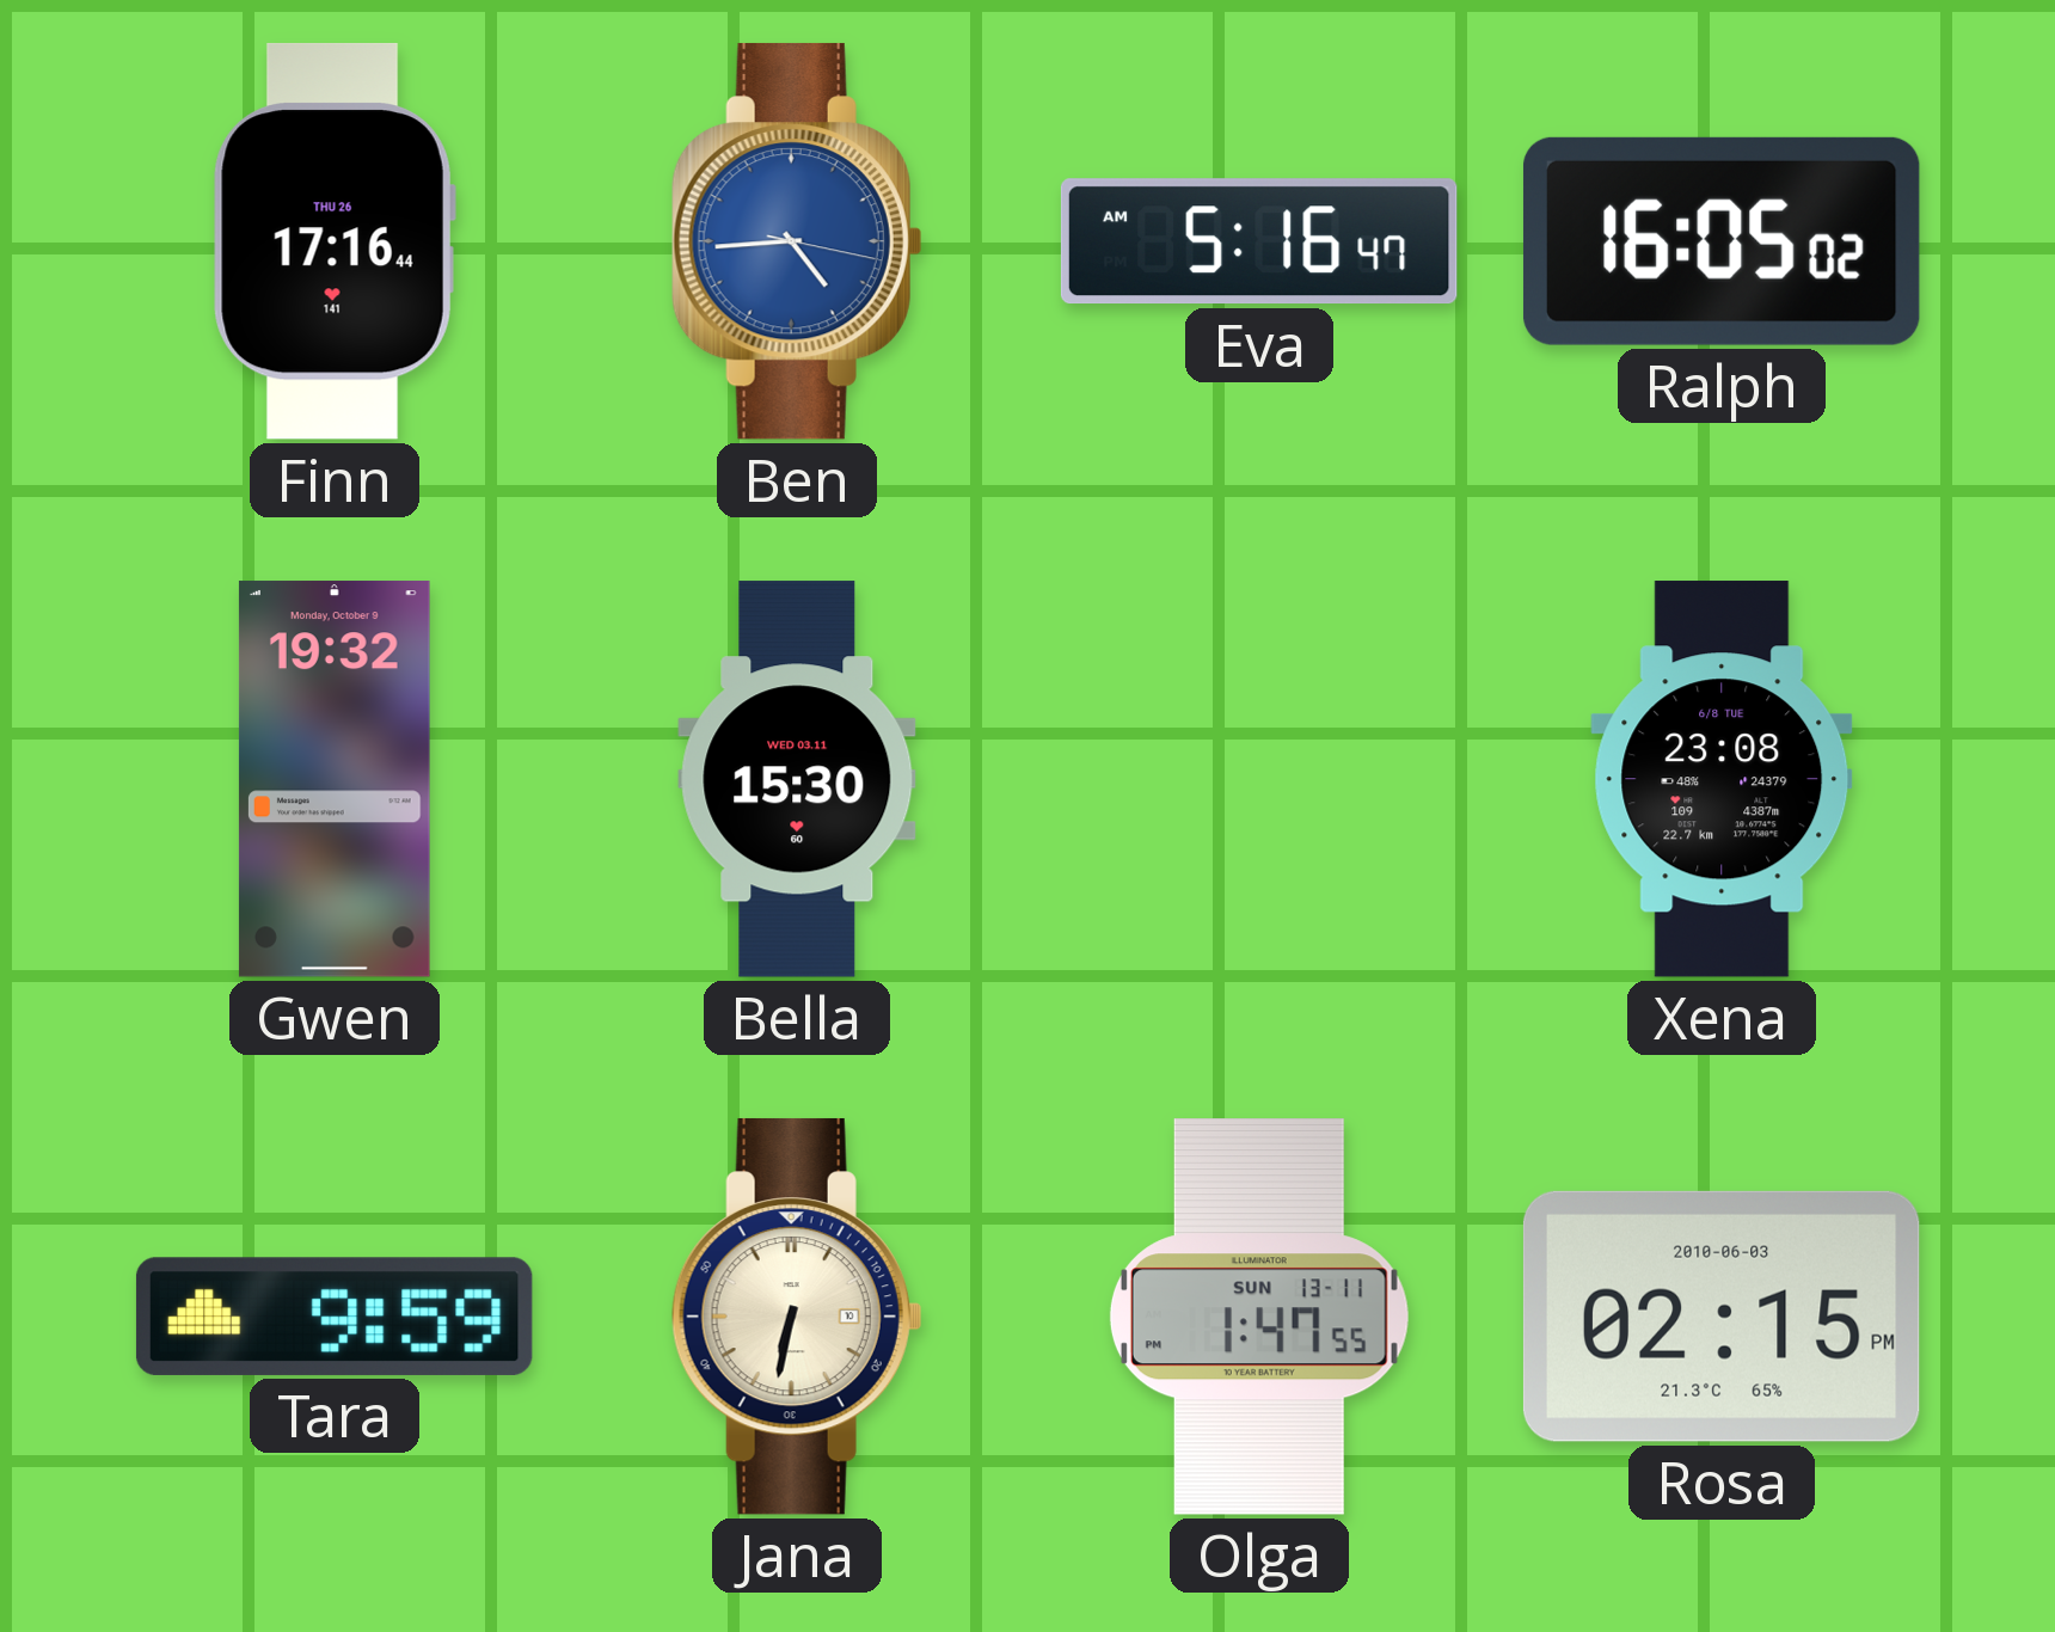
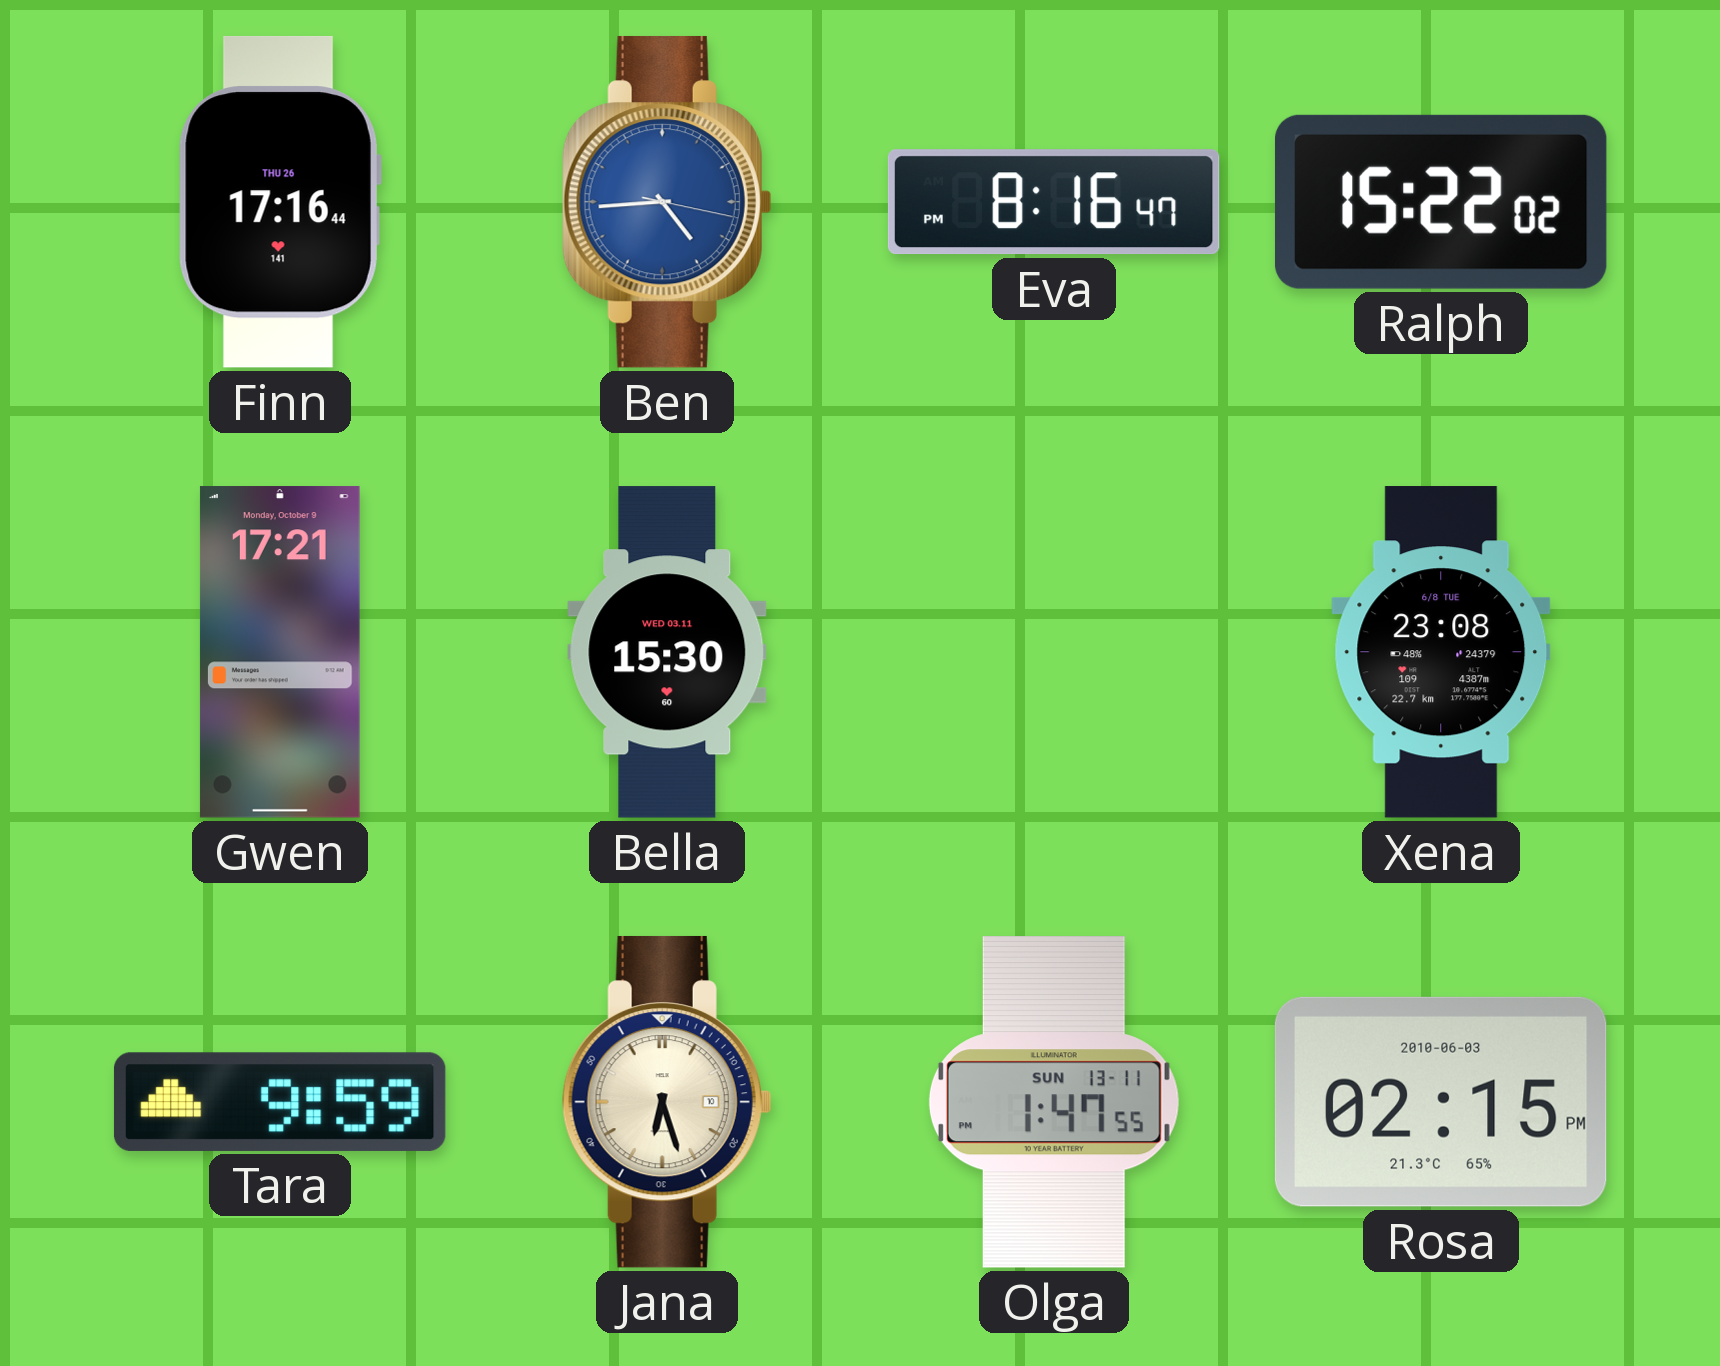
Eva: 5:16 -> 8:16
Ralph: 16:05 -> 15:22
Gwen: 19:32 -> 17:21
Jana: 6:32 -> 6:27
